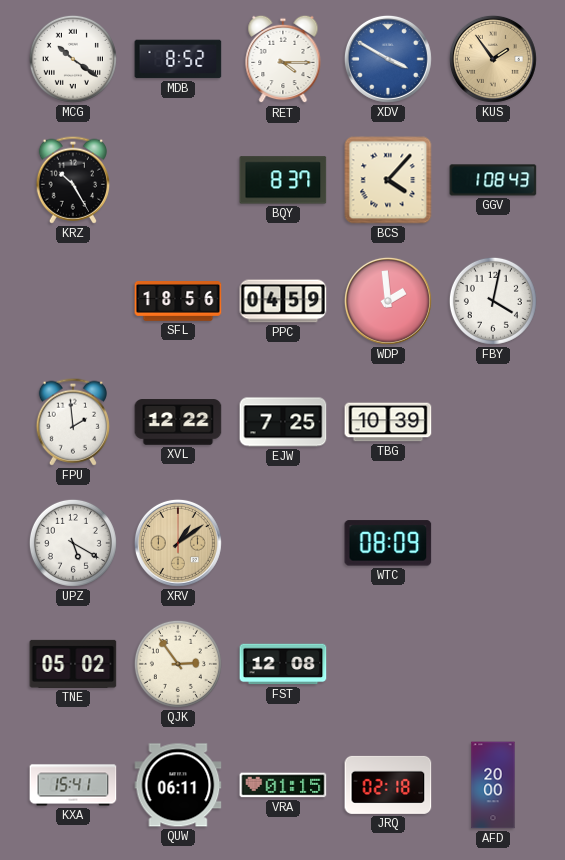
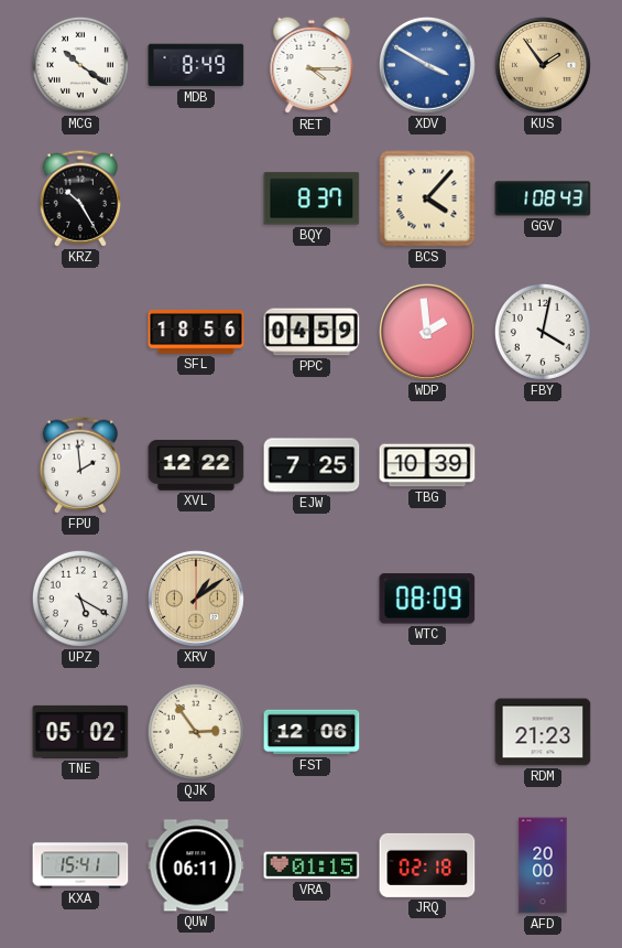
MDB: 8:52 -> 8:49
FST: 12:08 -> 12:06
RDM: none -> 21:23
